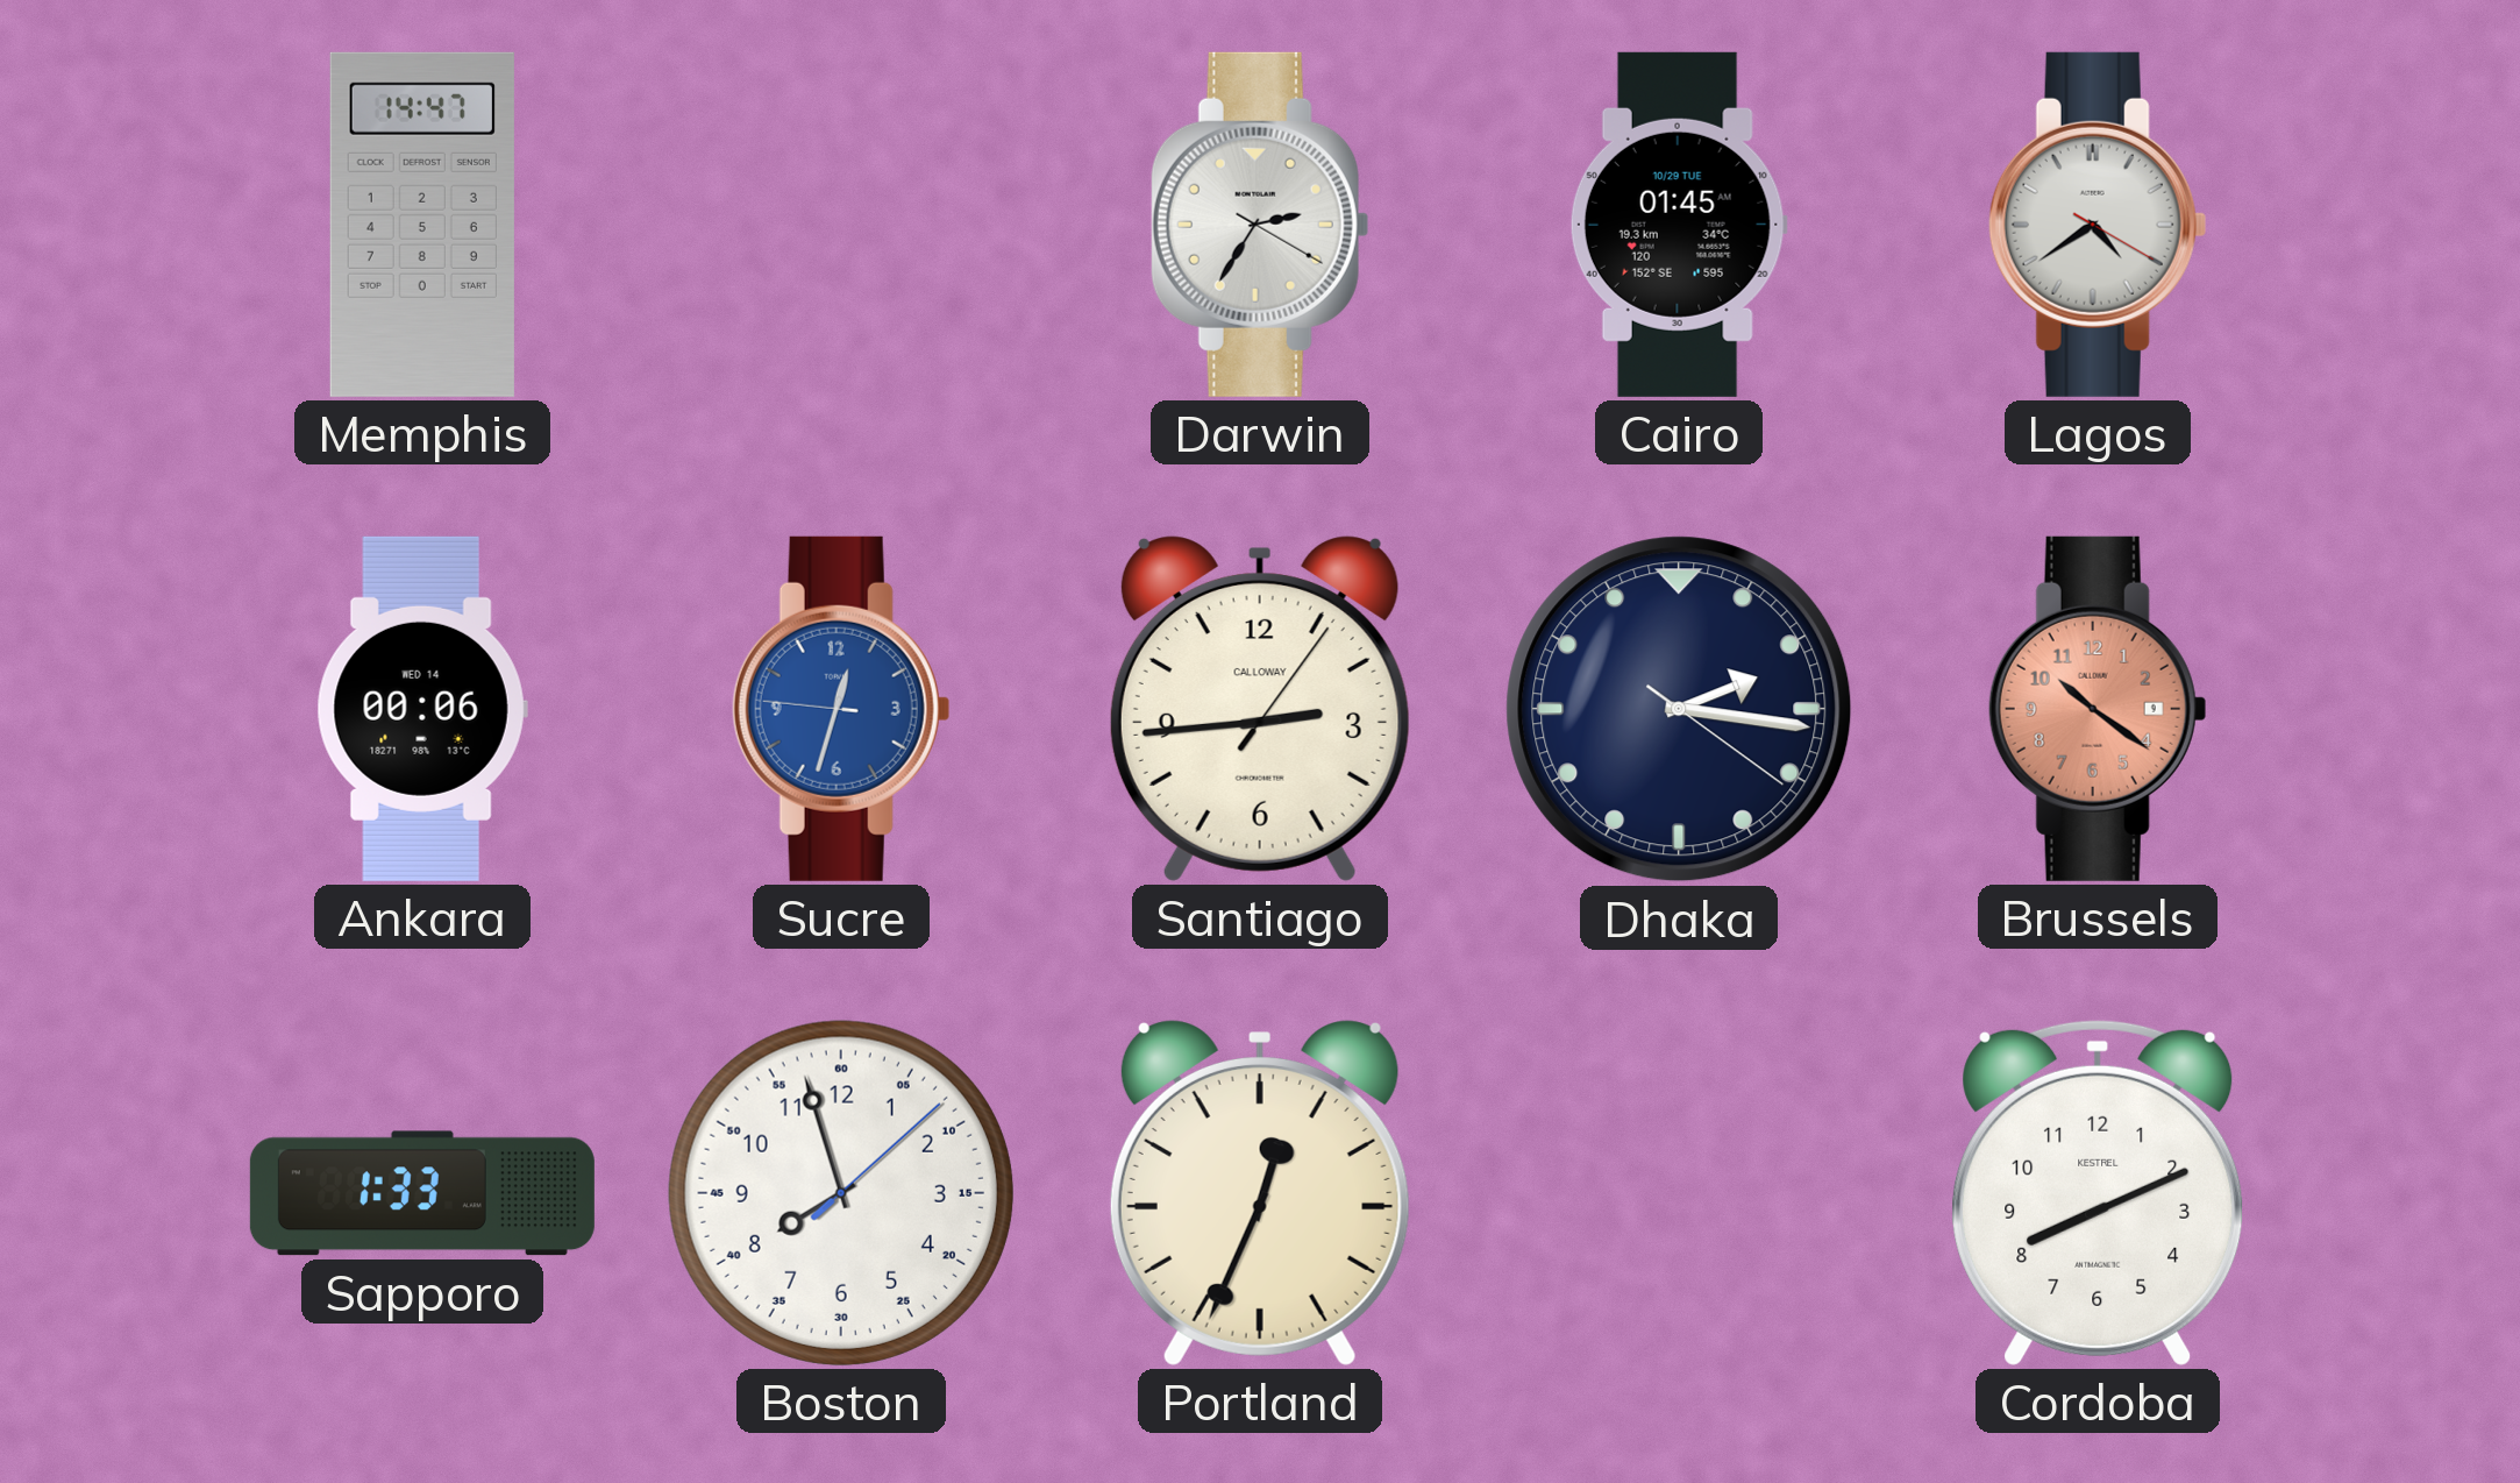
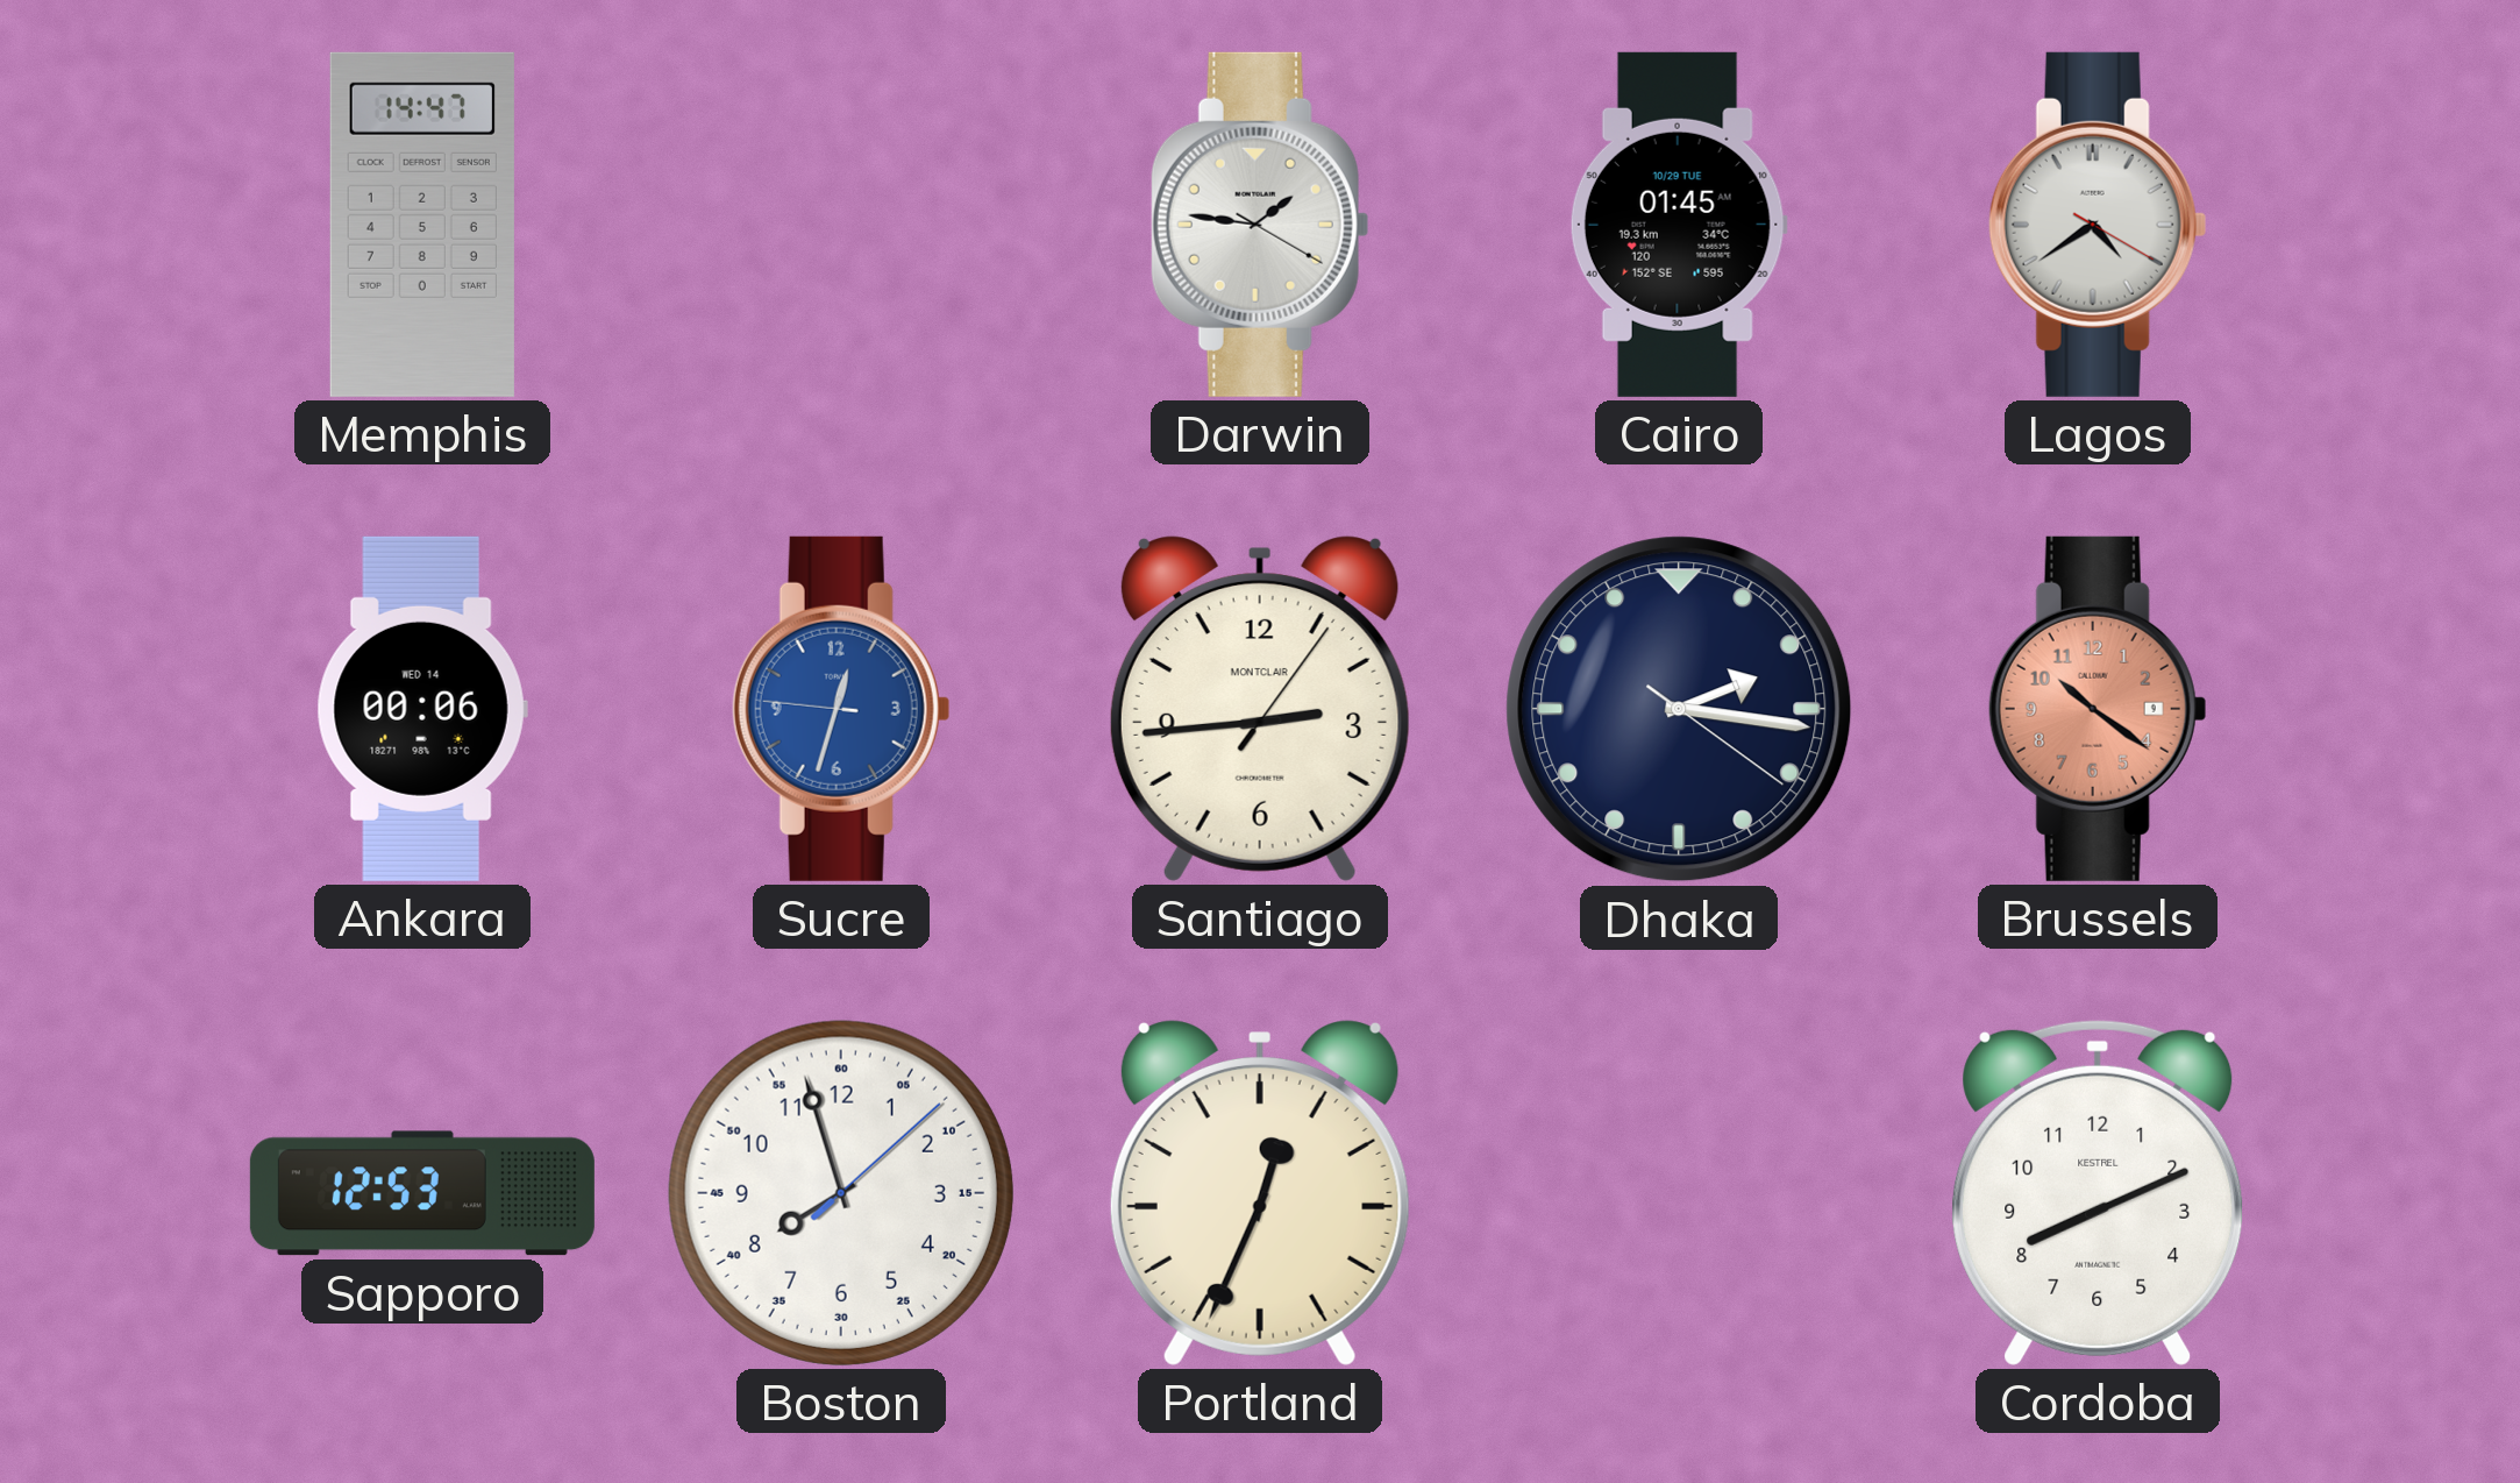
Darwin: 2:35 -> 1:46
Santiago brand: CALLOWAY -> MONTCLAIR
Sapporo: 1:33 -> 12:53
